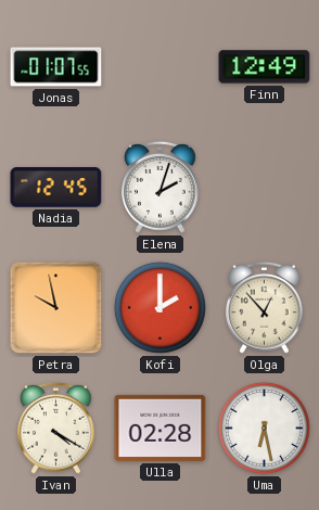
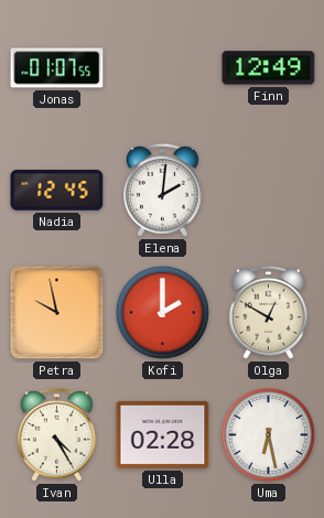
Elena: 2:03 -> 2:01
Olga: 12:53 -> 12:50
Ivan: 4:20 -> 4:25
